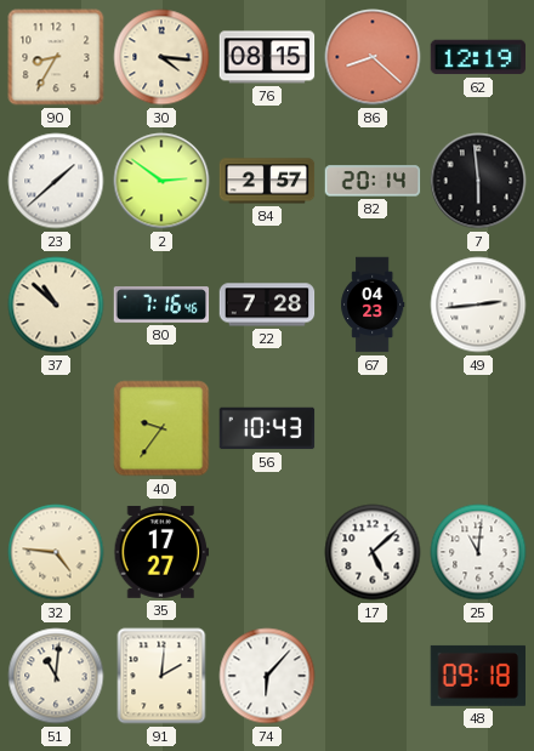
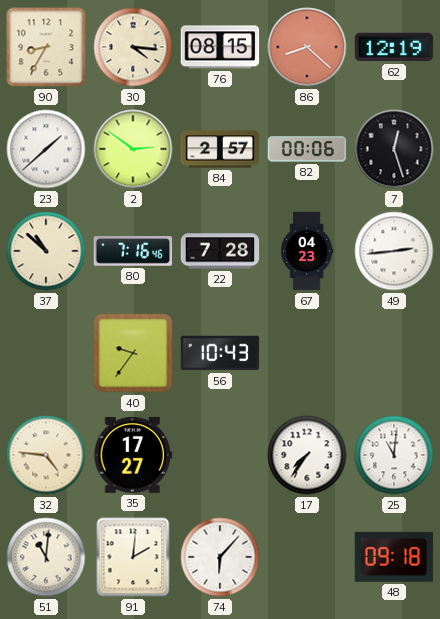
82: 20:14 -> 00:06
7: 5:59 -> 12:27
17: 5:08 -> 7:36
